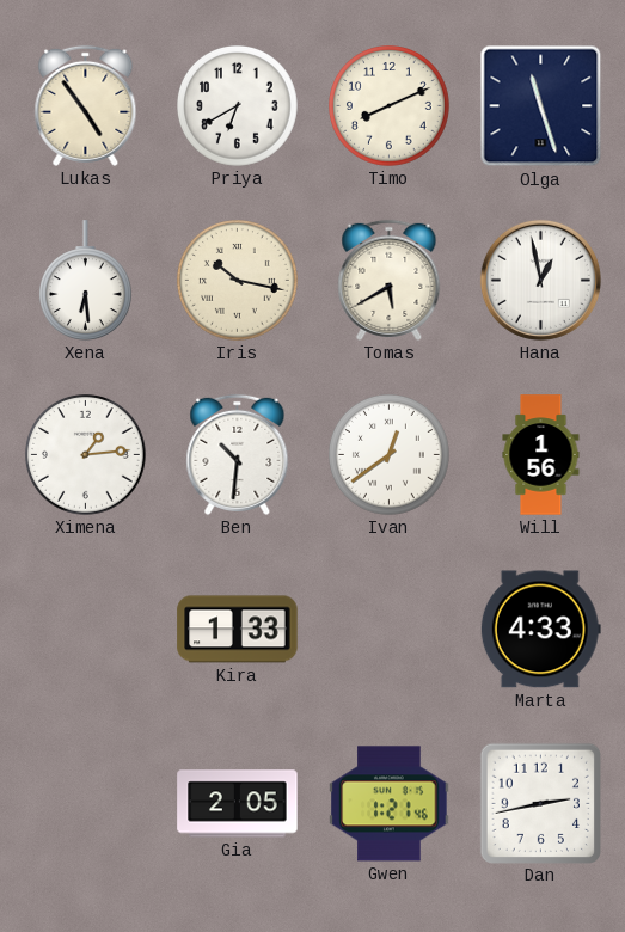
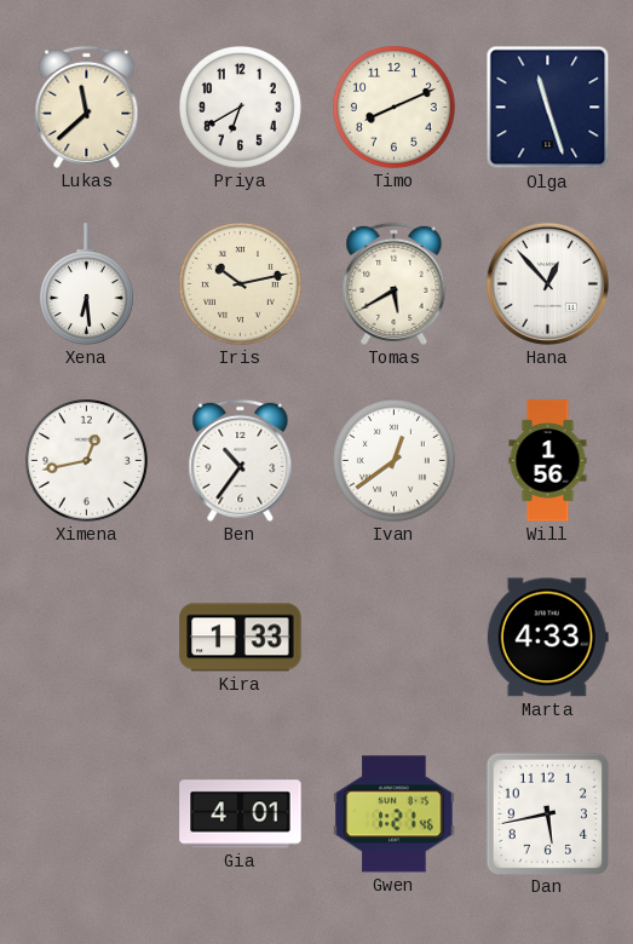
Lukas: 4:54 -> 11:38
Iris: 10:17 -> 10:13
Hana: 12:58 -> 12:53
Ximena: 1:14 -> 12:43
Ben: 10:31 -> 10:36
Gia: 2:05 -> 4:01
Dan: 2:43 -> 5:43
